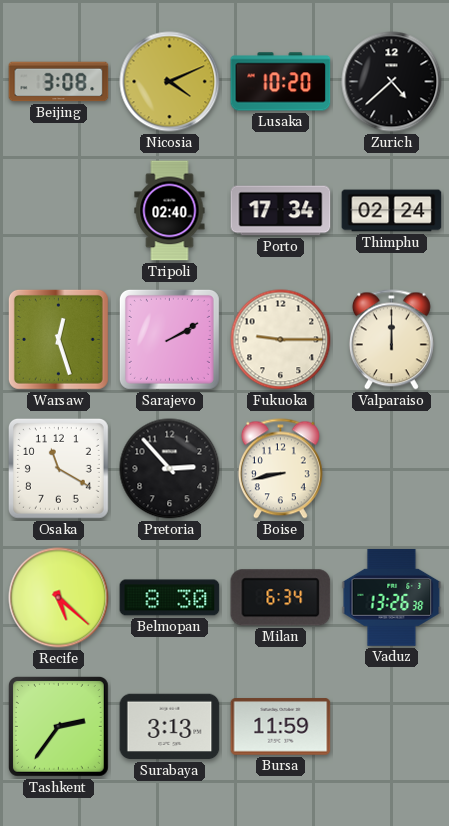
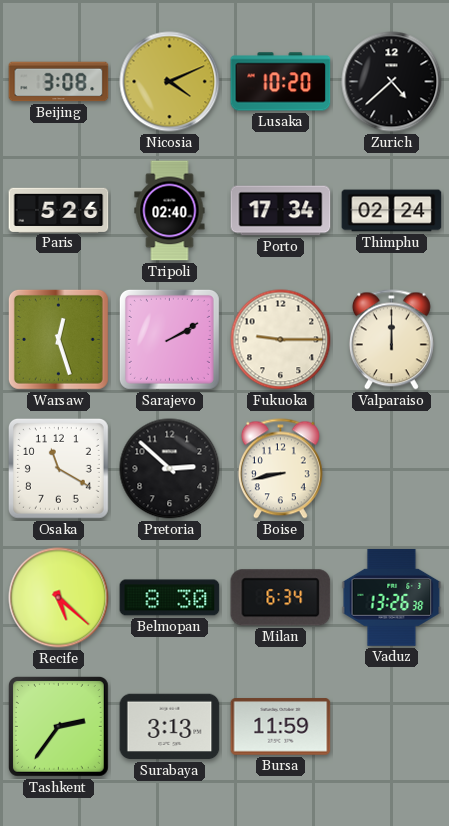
Paris: none -> 5:26
Pretoria: 2:53 -> 2:52
